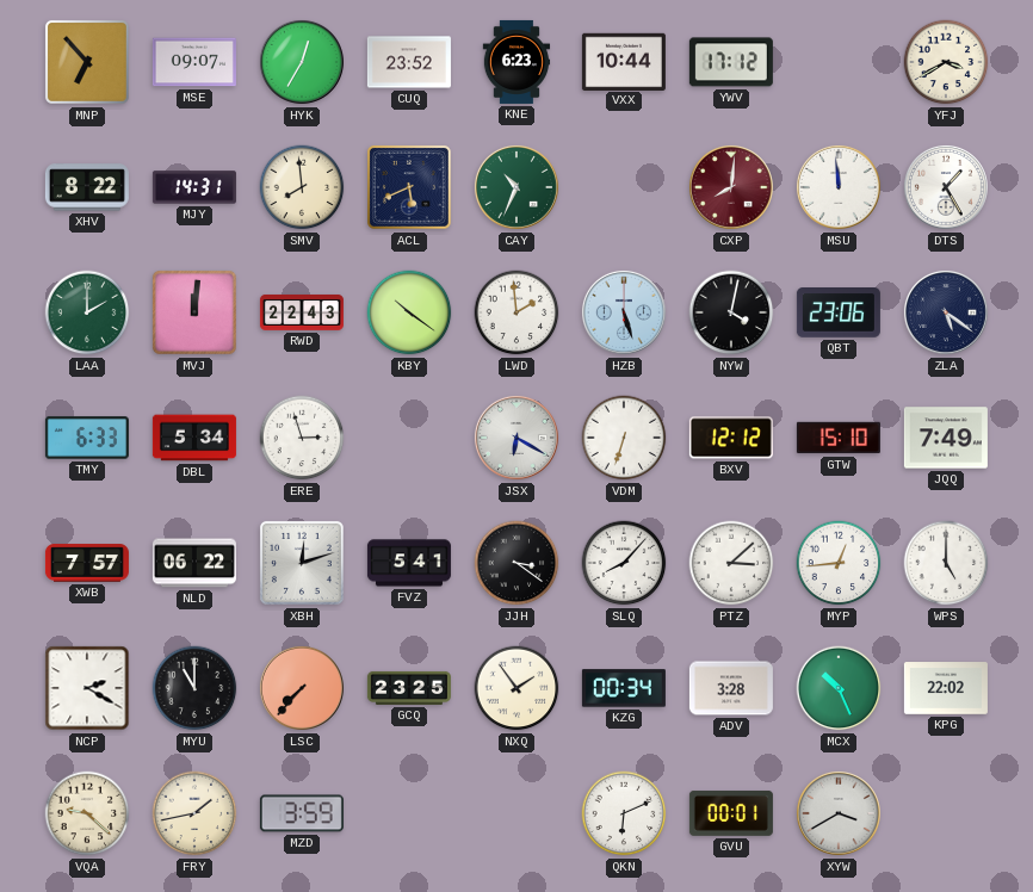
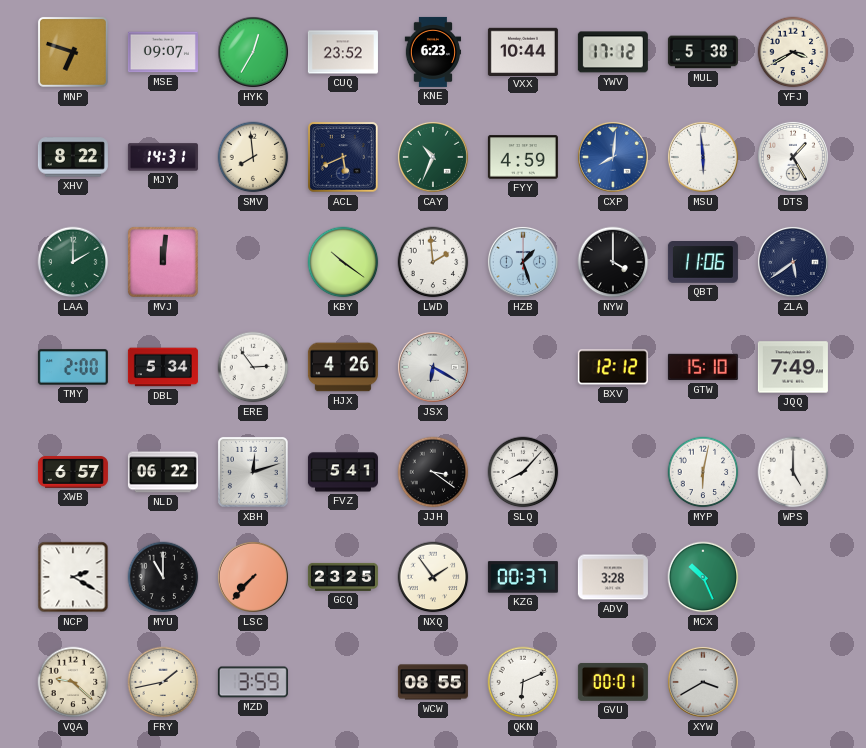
MNP: 6:53 -> 6:48
MUL: none -> 5:38
FYY: none -> 4:59
CXP dial: burgundy -> blue
MSU: 11:59 -> 5:59
RWD: 22:43 -> none
HZB: 5:27 -> 1:27
NYW: 4:02 -> 4:00
QBT: 23:06 -> 11:06
ZLA: 5:21 -> 5:39
TMY: 6:33 -> 2:00
ERE: 2:57 -> 2:54
HJX: none -> 4:26
VDM: 6:33 -> none
XWB: 7:57 -> 6:57
PTZ: 3:08 -> none
MYP: 12:44 -> 6:02
KZG: 00:34 -> 00:37
KPG: 22:02 -> none
WCW: none -> 08:55
